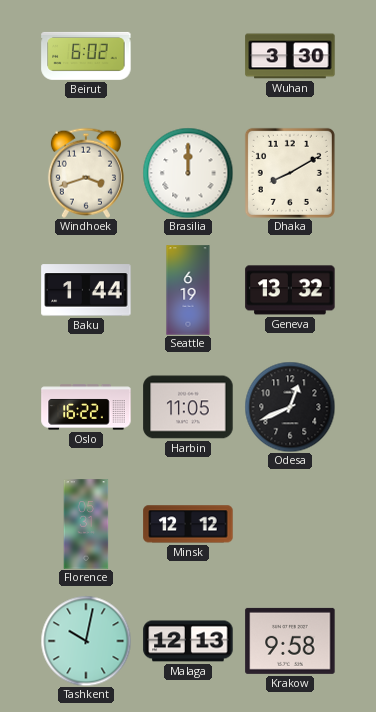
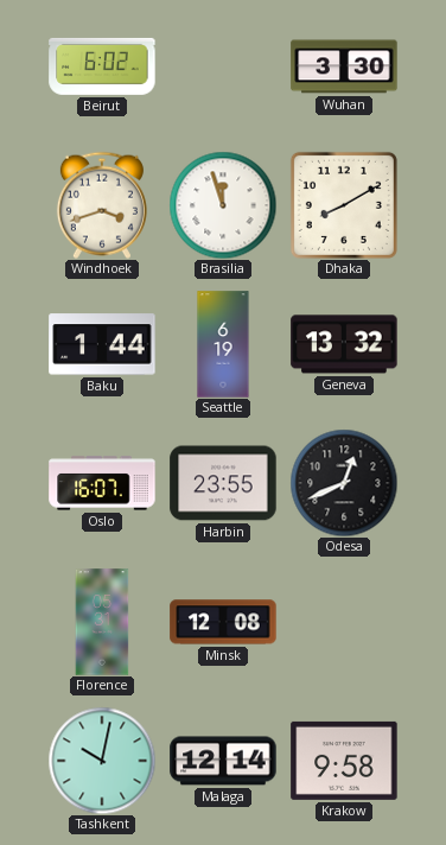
Brasilia: 12:00 -> 11:57
Oslo: 16:22 -> 16:07
Harbin: 11:05 -> 23:55
Minsk: 12:12 -> 12:08
Malaga: 12:13 -> 12:14
